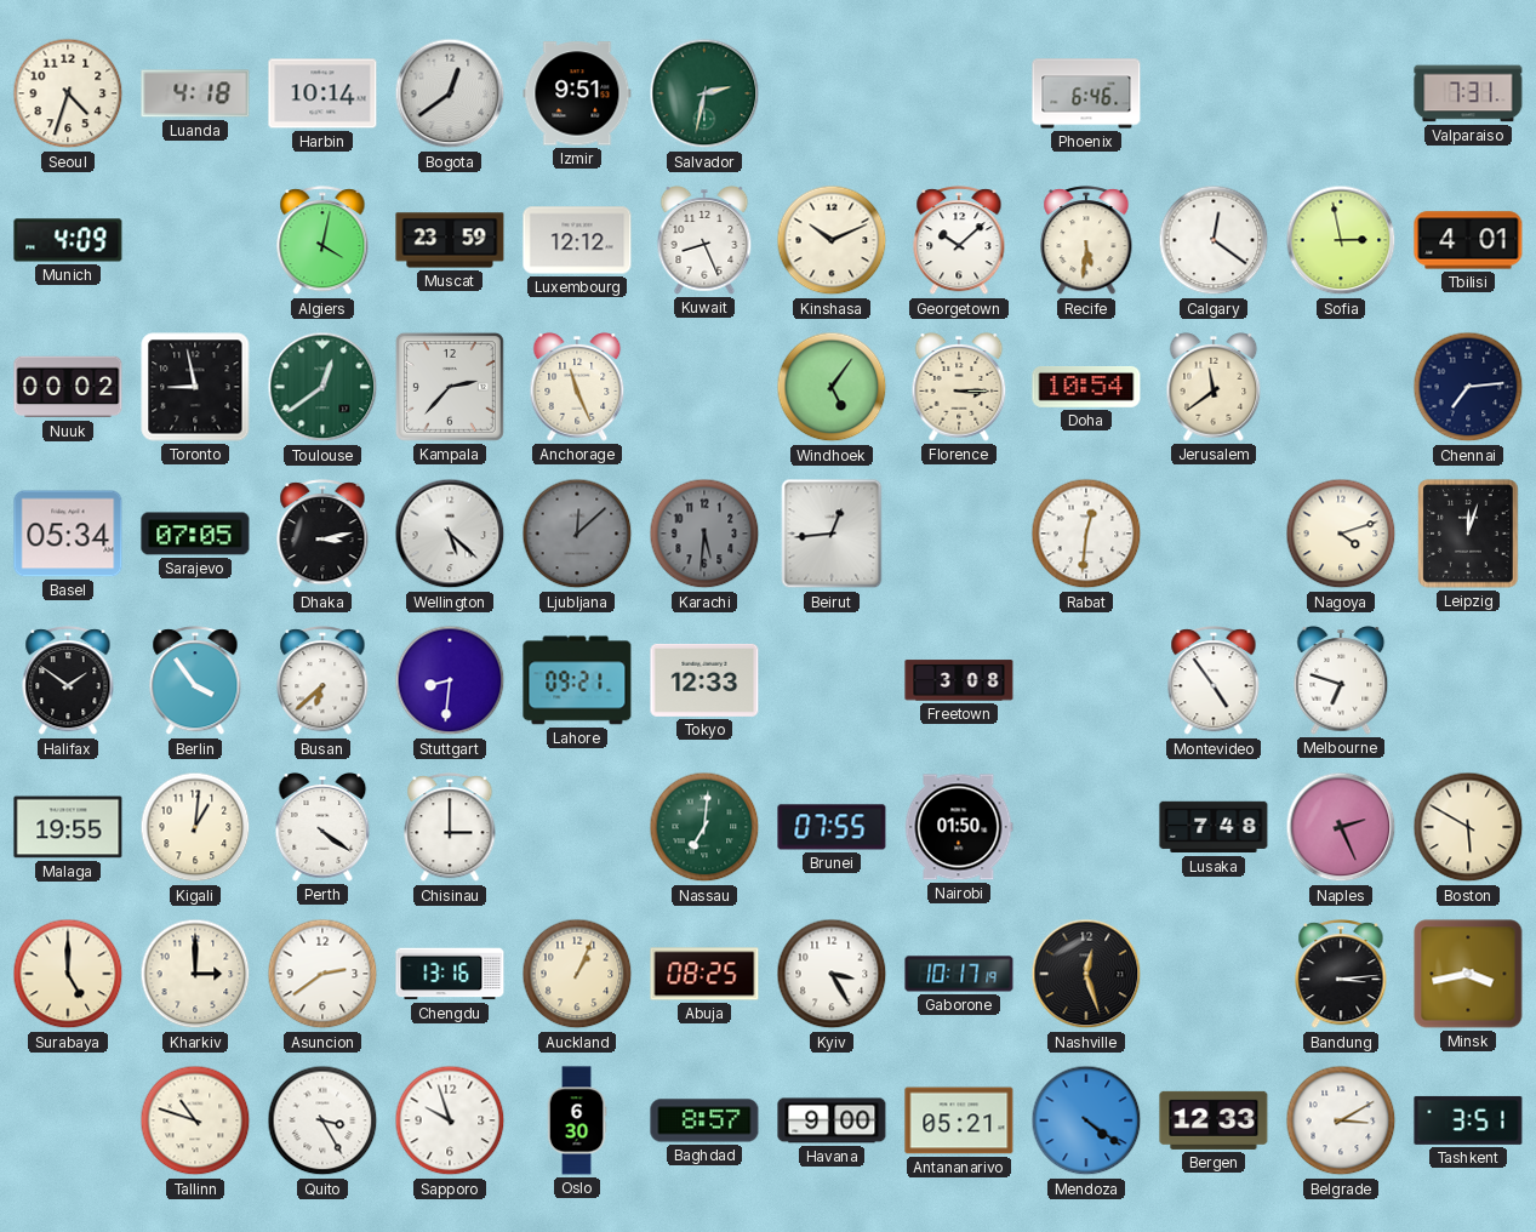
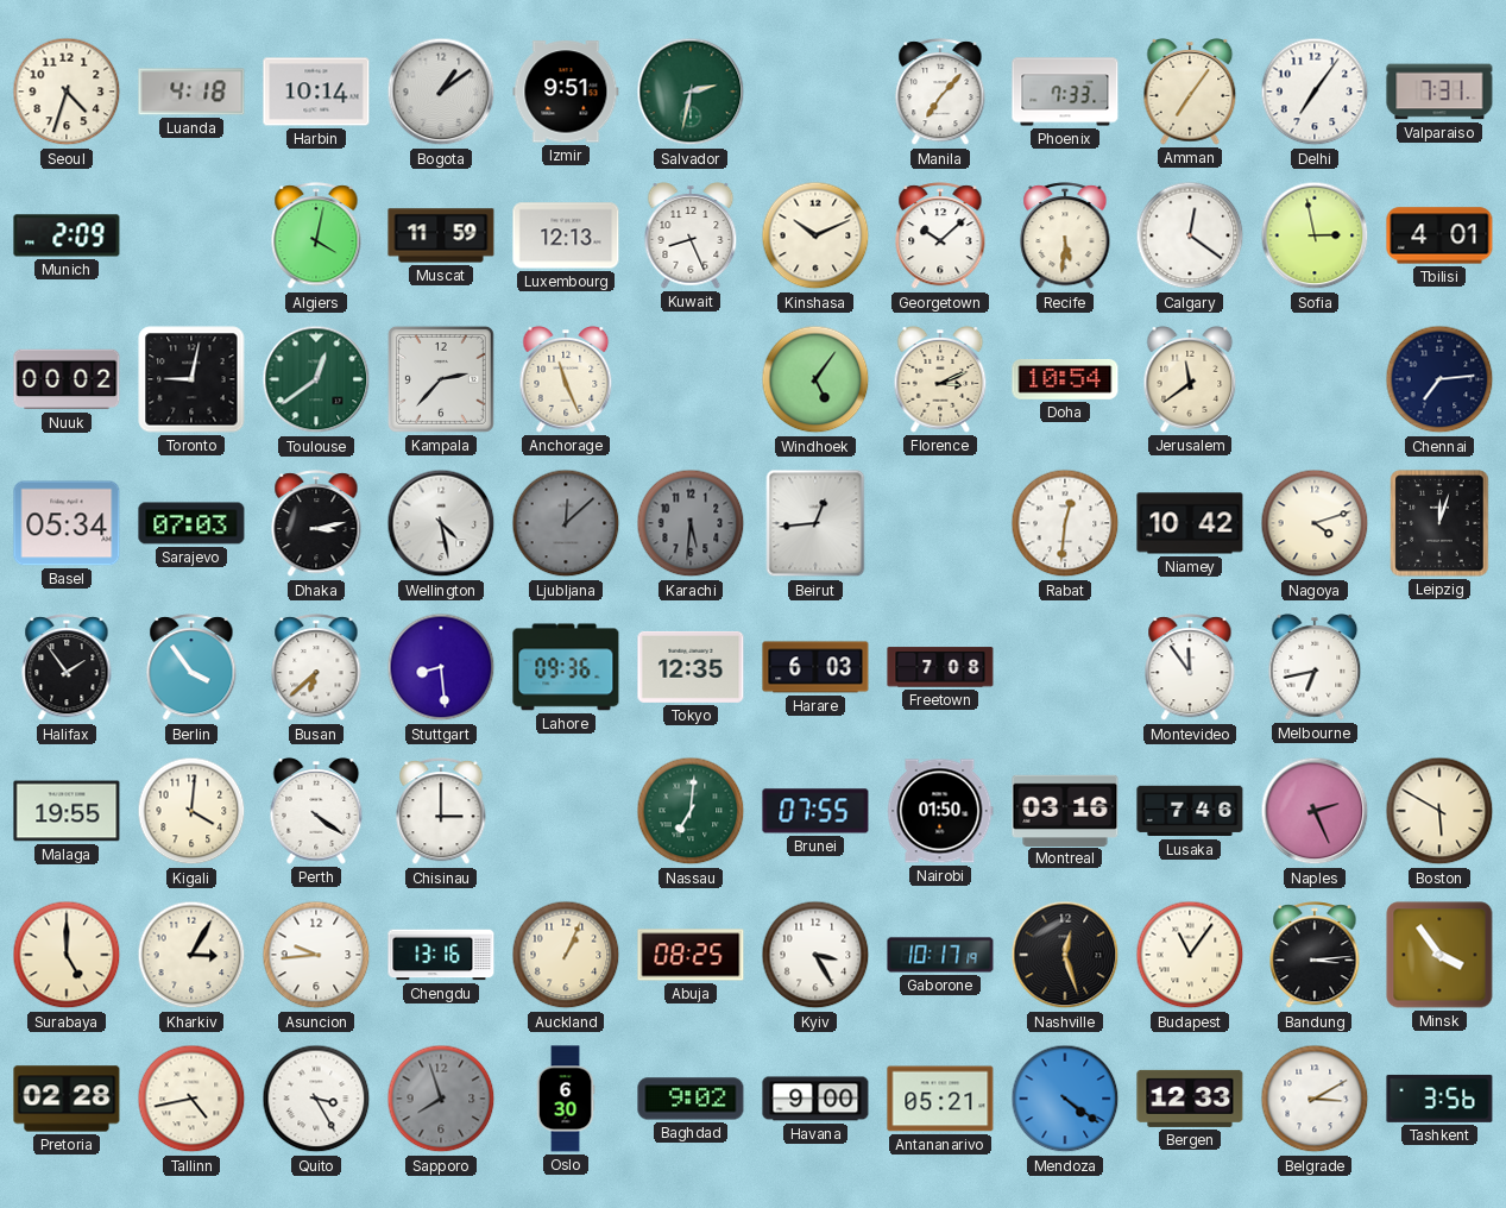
Bogota: 12:39 -> 1:09
Manila: none -> 7:07
Phoenix: 6:46 -> 7:33
Amman: none -> 7:06
Delhi: none -> 7:06
Munich: 4:09 -> 2:09
Muscat: 23:59 -> 11:59
Luxembourg: 12:12 -> 12:13
Toronto: 8:58 -> 9:02
Florence: 3:15 -> 3:11
Sarajevo: 07:05 -> 07:03
Wellington: 5:22 -> 4:28
Niamey: none -> 10:42
Halifax: 1:51 -> 1:54
Stuttgart: 8:31 -> 8:29
Lahore: 09:21 -> 09:36
Tokyo: 12:33 -> 12:35
Harare: none -> 6:03
Freetown: 3:08 -> 7:08
Montevideo: 4:54 -> 11:54
Melbourne: 6:48 -> 6:43
Kigali: 1:01 -> 4:01
Montreal: none -> 03:16
Lusaka: 7:48 -> 7:46
Kharkiv: 3:00 -> 3:05
Asuncion: 2:39 -> 9:44
Budapest: none -> 11:06
Minsk: 3:43 -> 3:54
Pretoria: none -> 02:28
Tallinn: 10:48 -> 4:43
Sapporo: 9:57 -> 7:57
Sapporo dial: white -> grey
Baghdad: 8:57 -> 9:02
Tashkent: 3:51 -> 3:56
